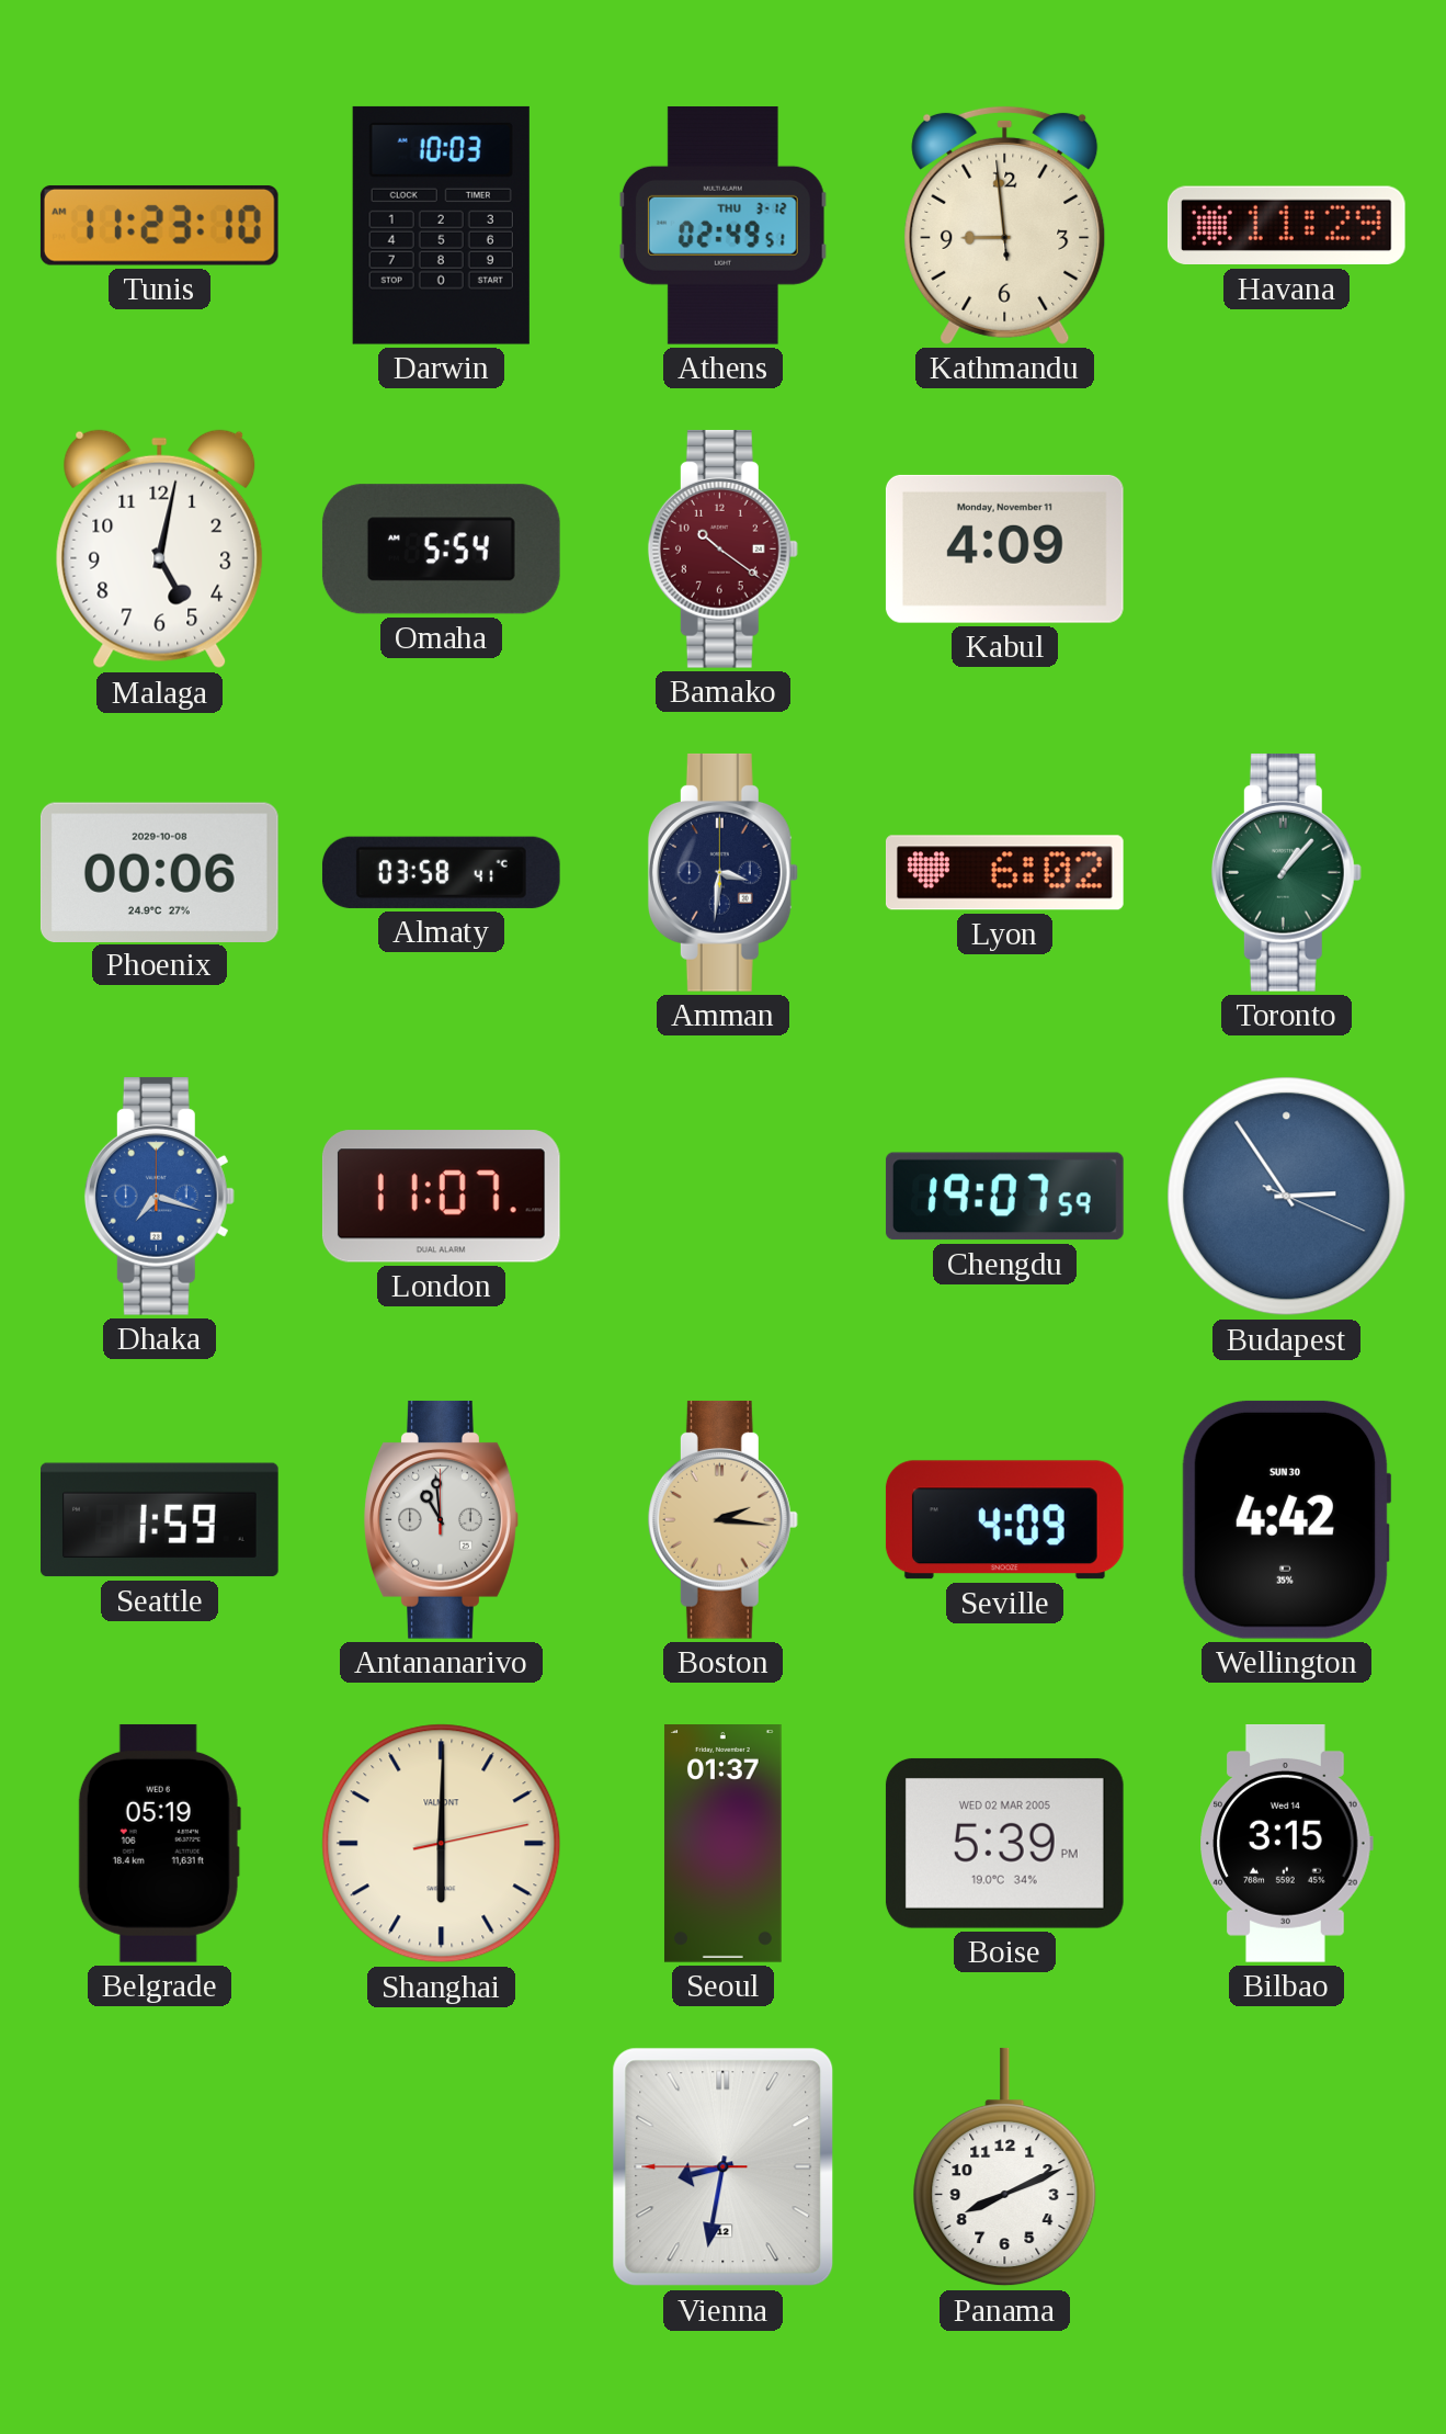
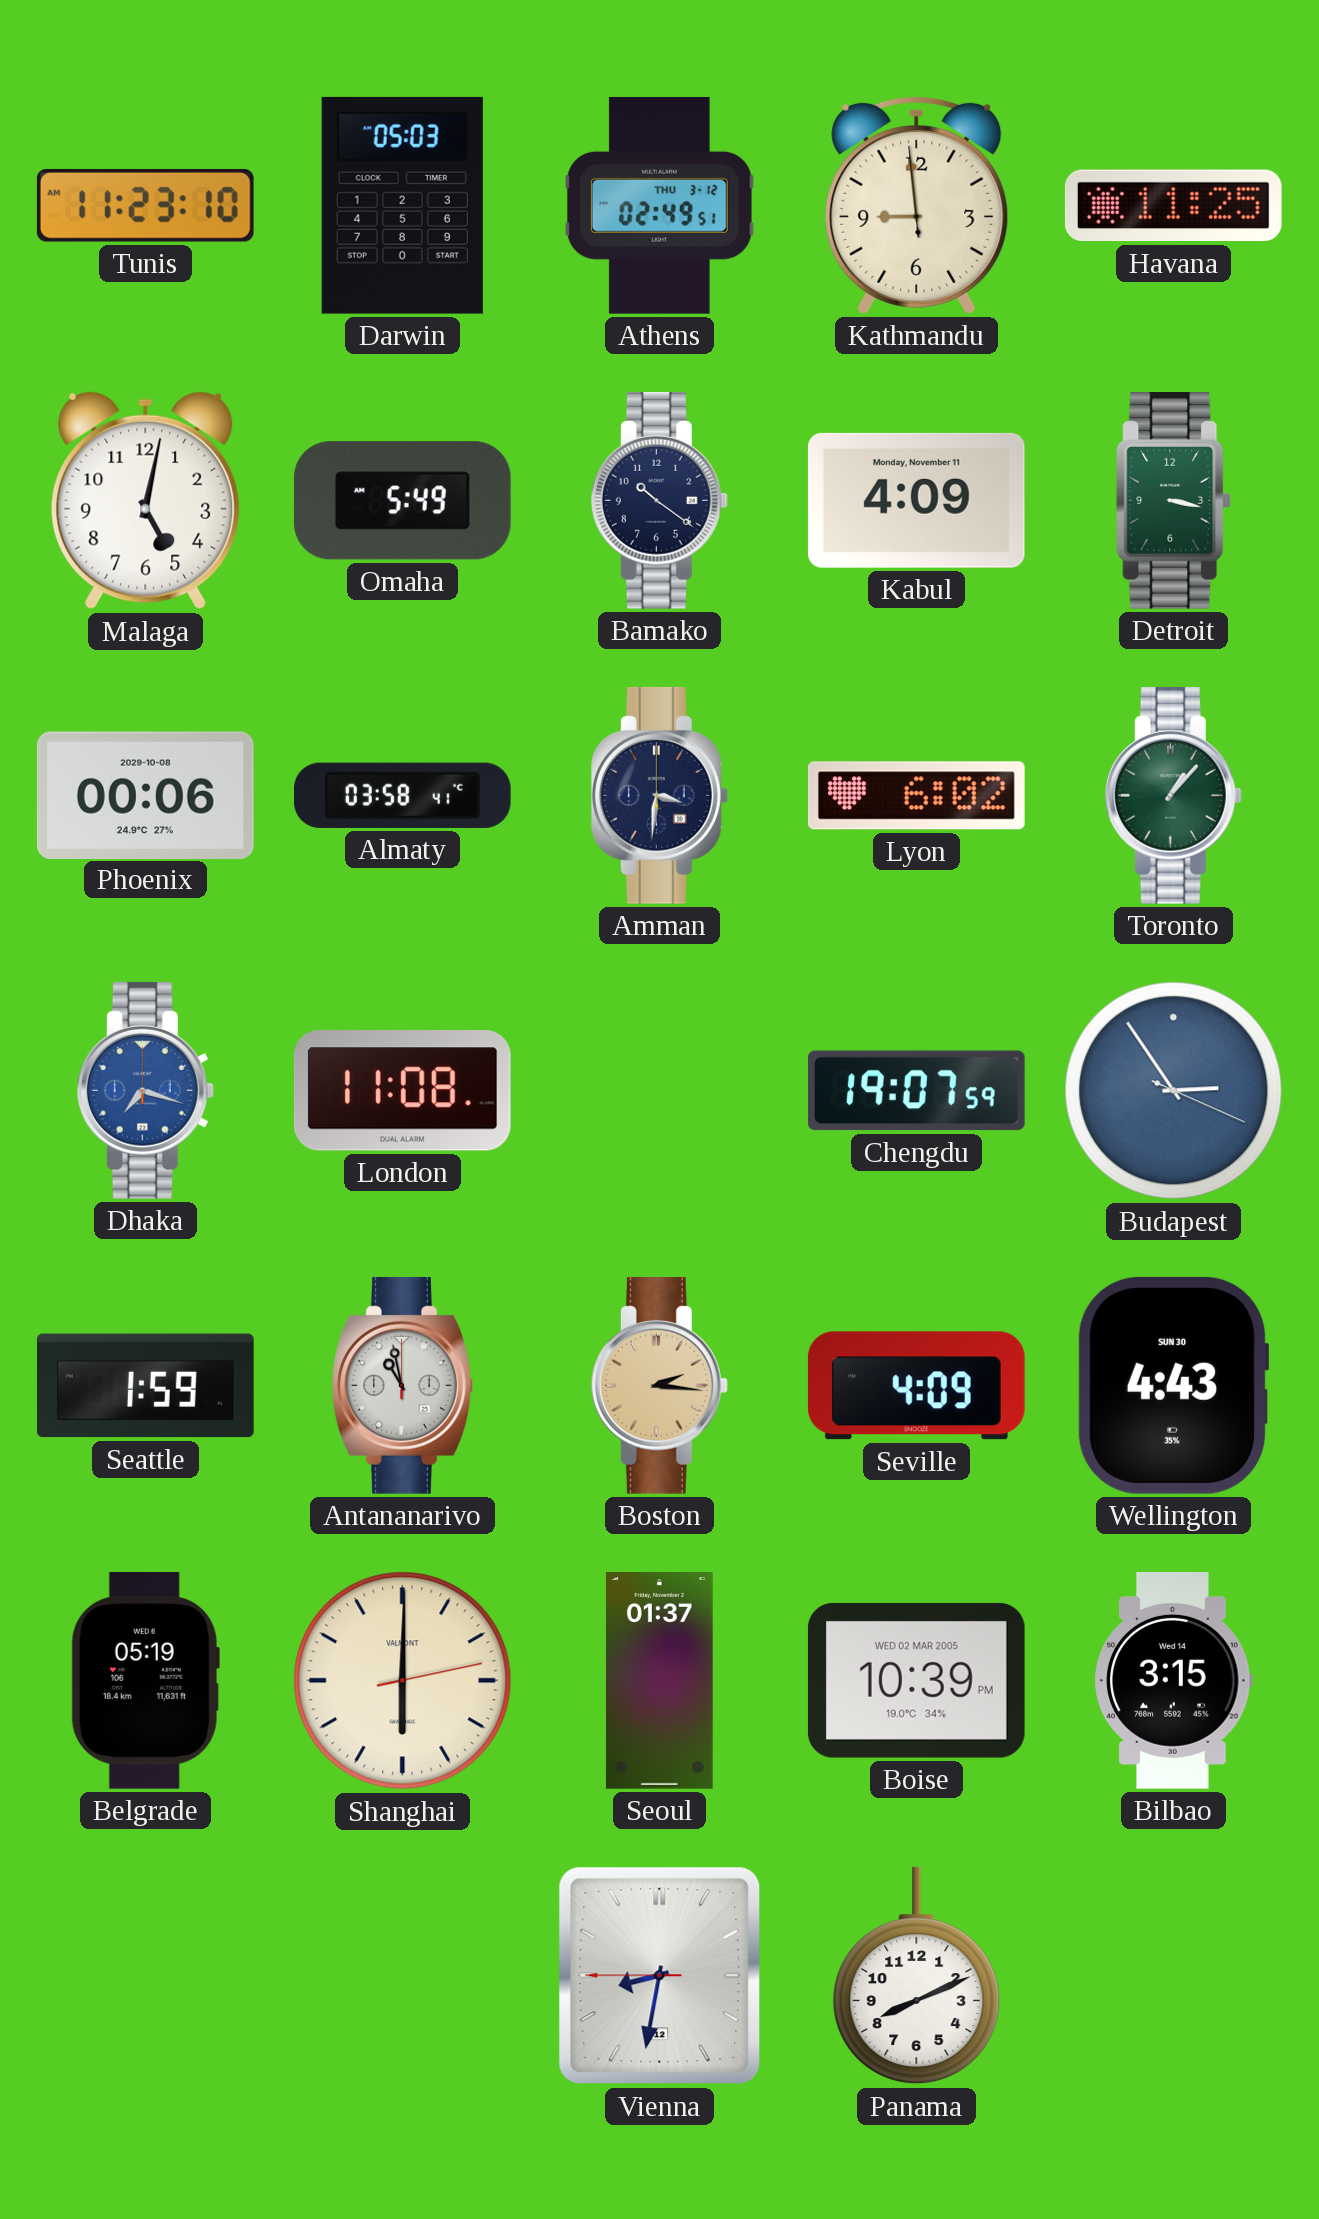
Darwin: 10:03 -> 05:03
Havana: 11:29 -> 11:25
Omaha: 5:54 -> 5:49
Bamako dial: burgundy -> navy
Detroit: none -> 3:17
London: 11:07 -> 11:08
Antananarivo: 10:59 -> 10:58
Wellington: 4:42 -> 4:43
Boise: 5:39 -> 10:39
